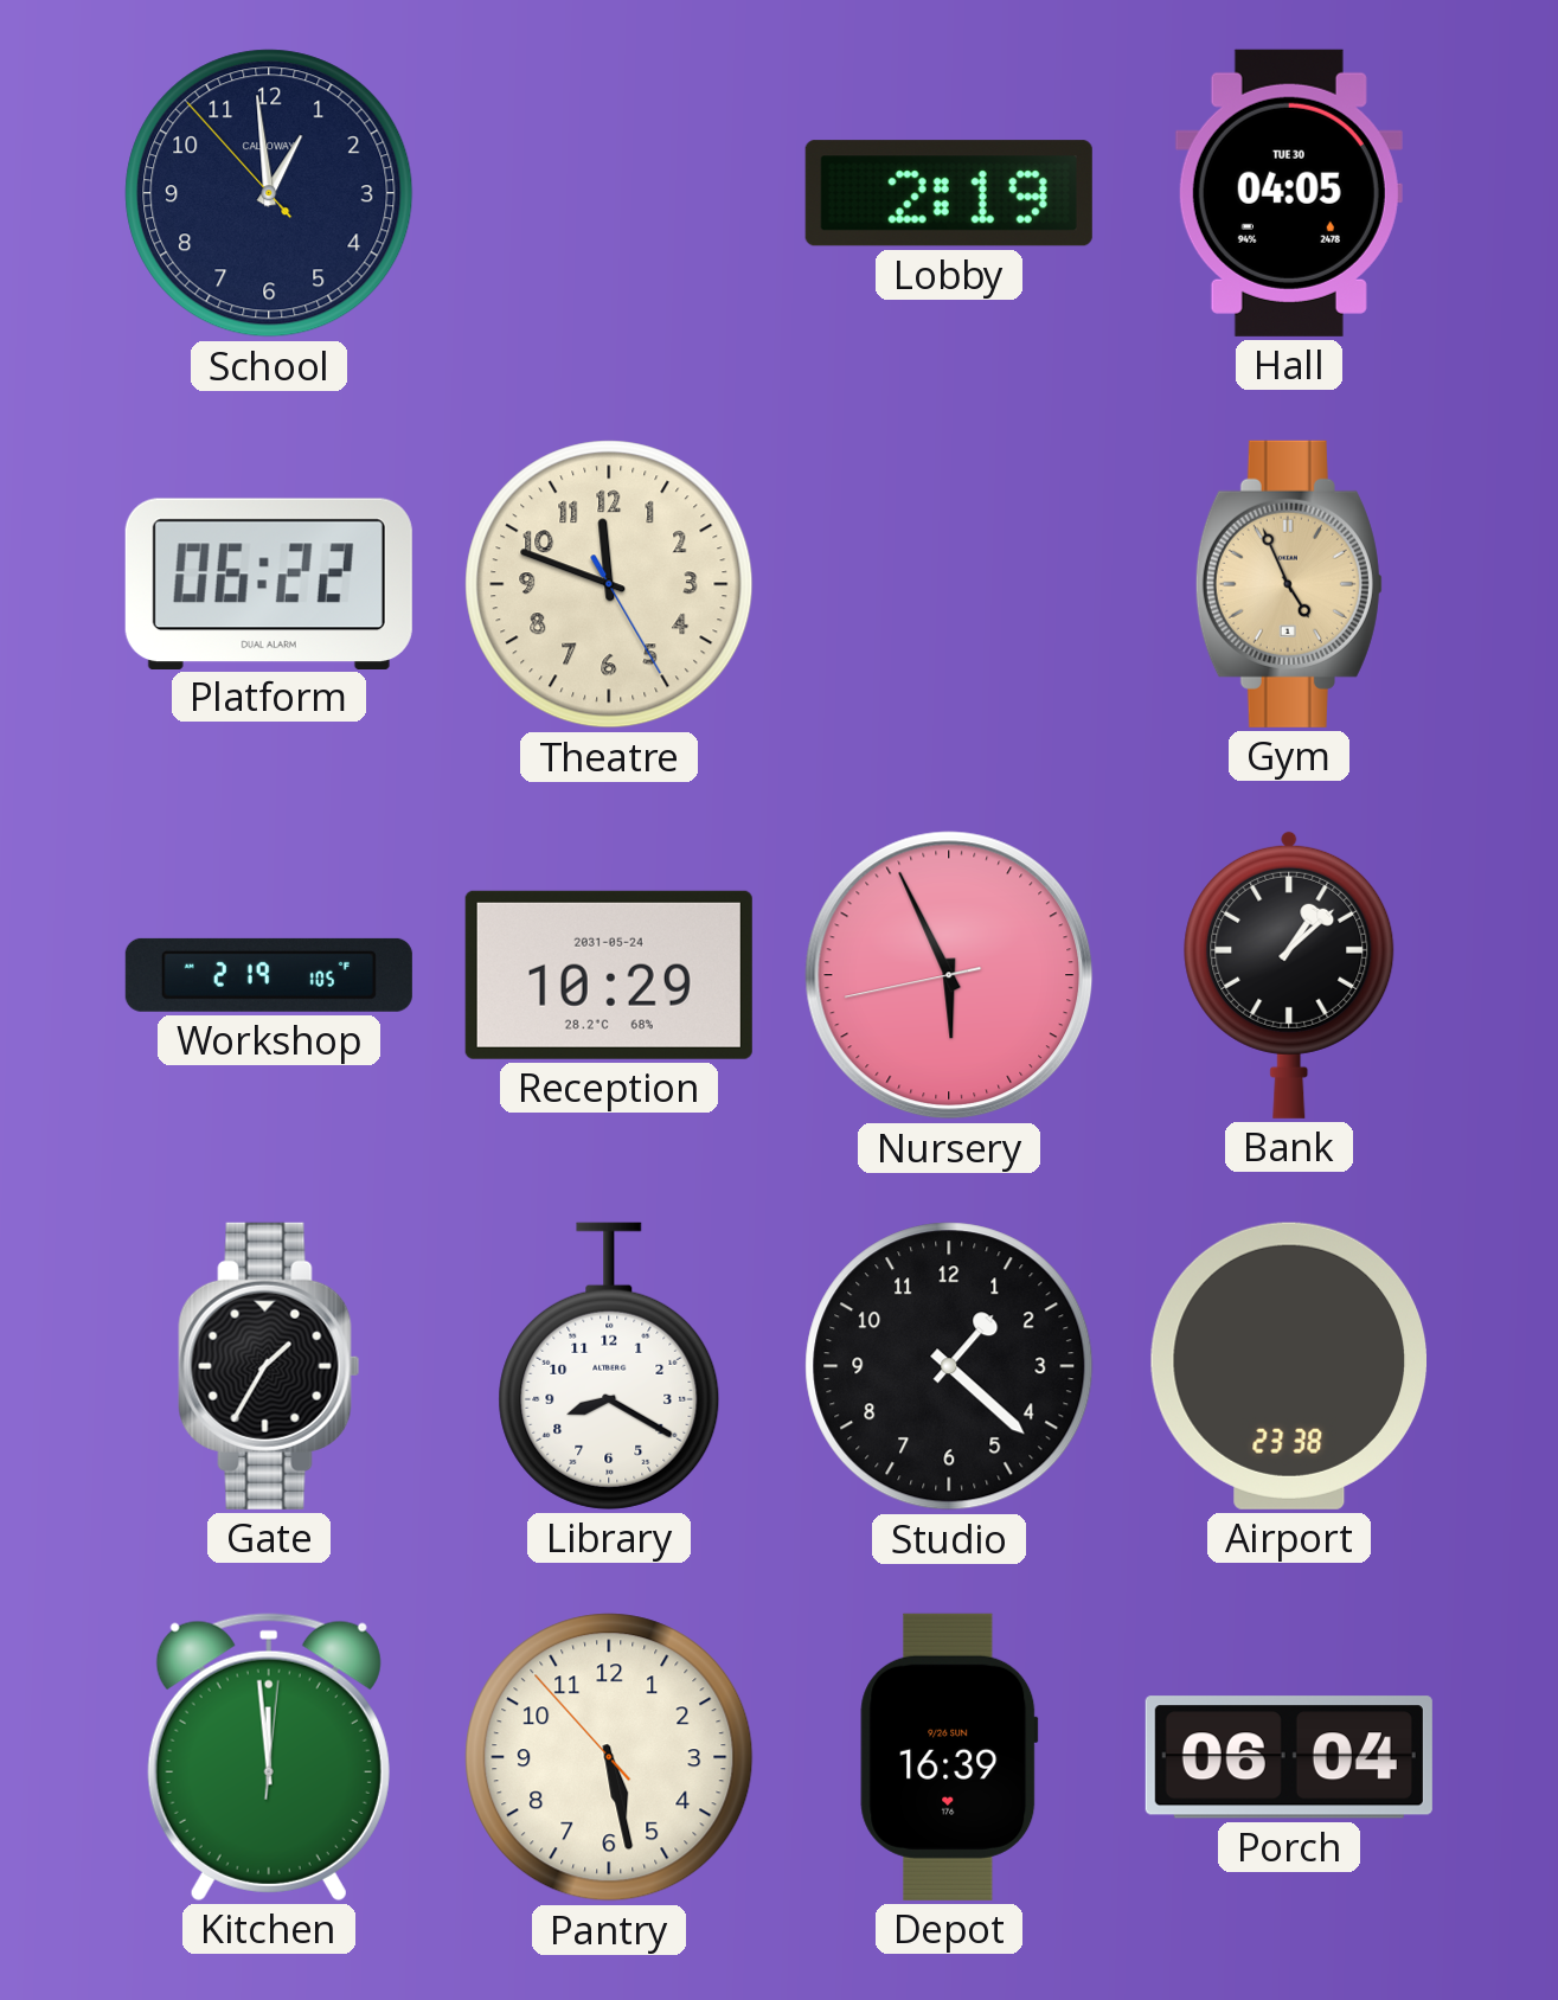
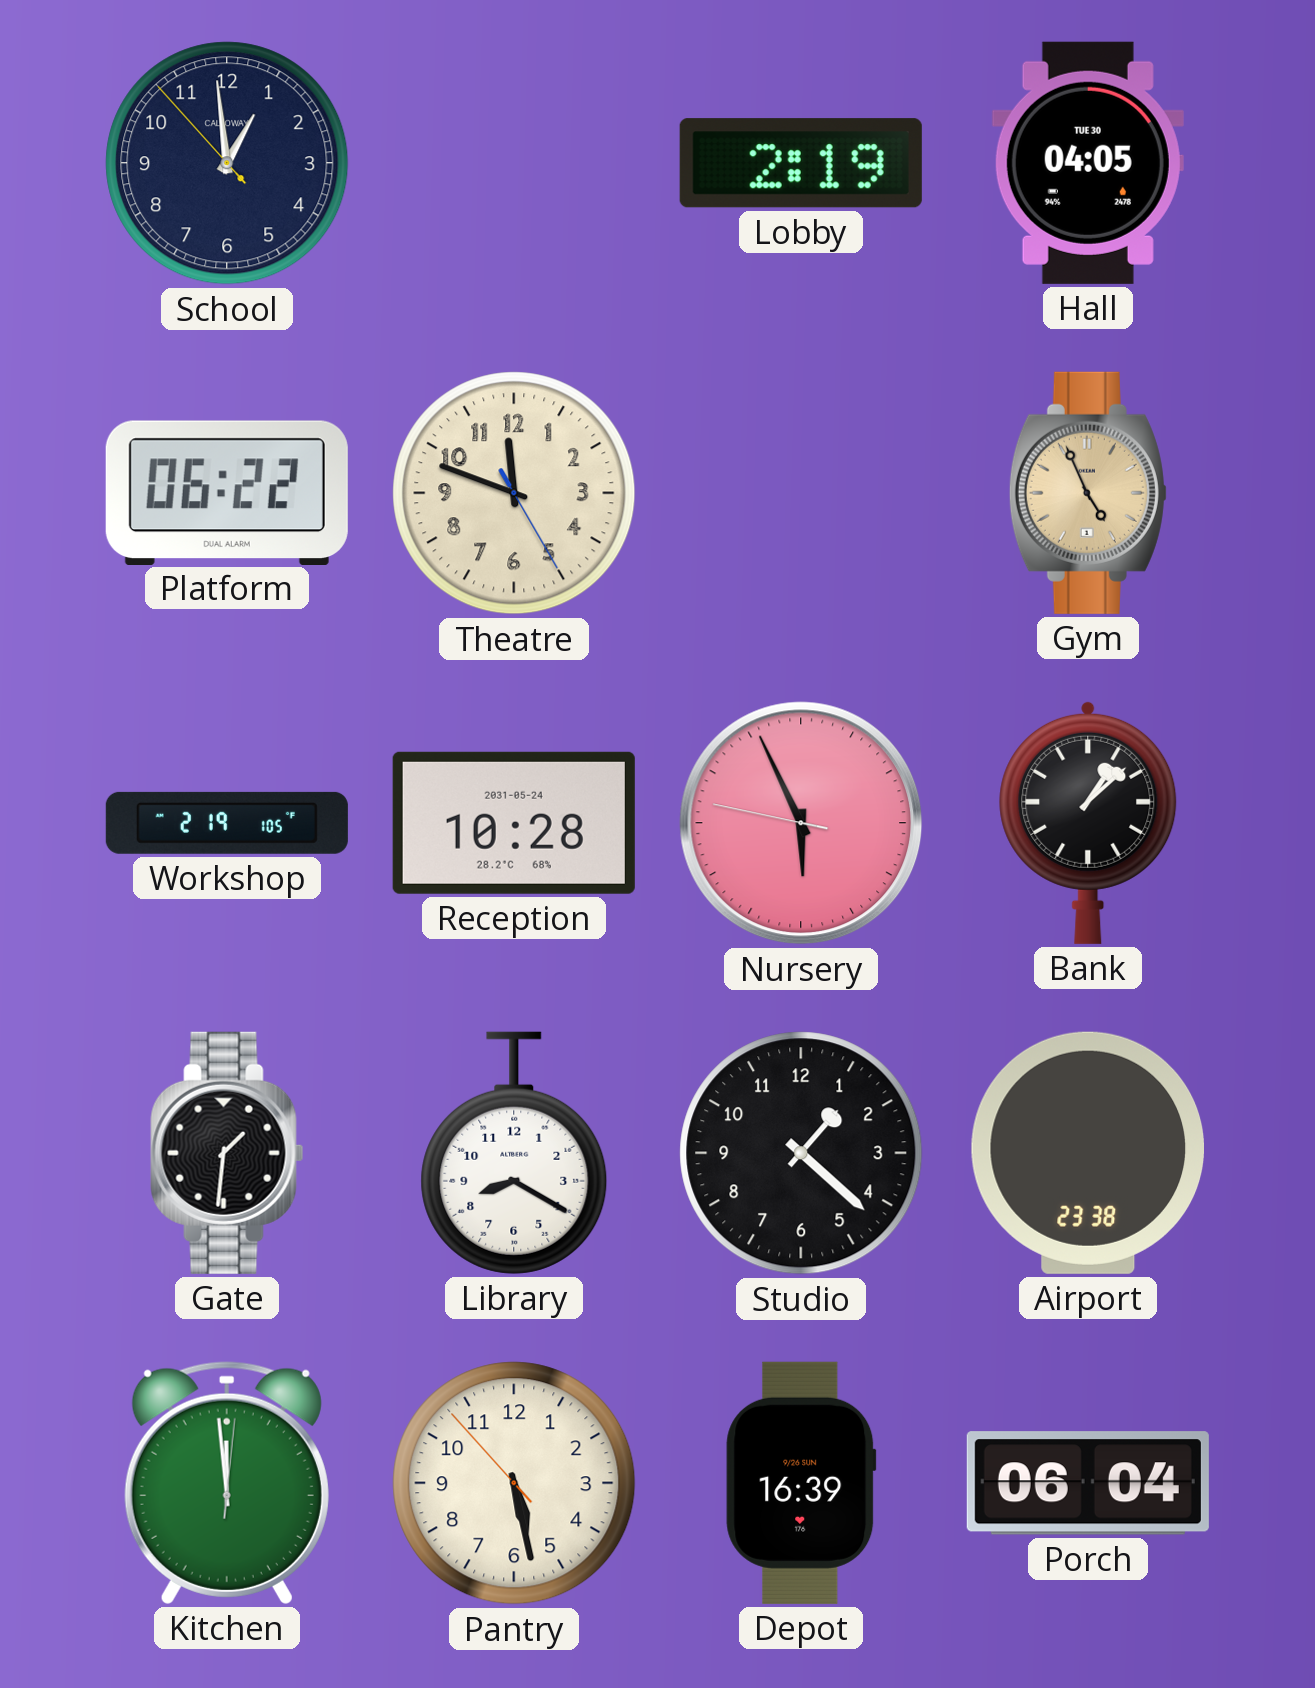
Reception: 10:29 -> 10:28
Nursery: 5:55:43 -> 5:55:47
Gate: 1:35 -> 1:31
